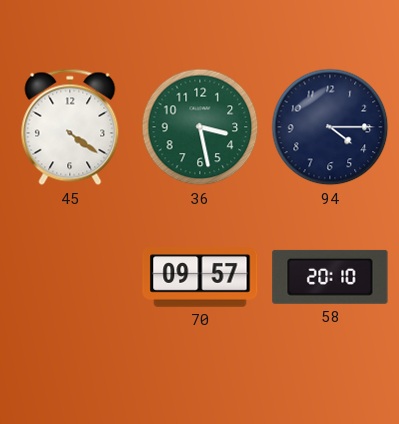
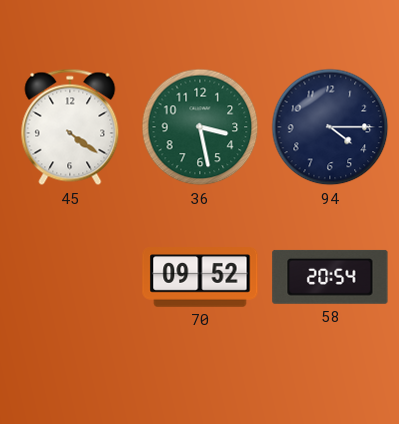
70: 09:57 -> 09:52
58: 20:10 -> 20:54
